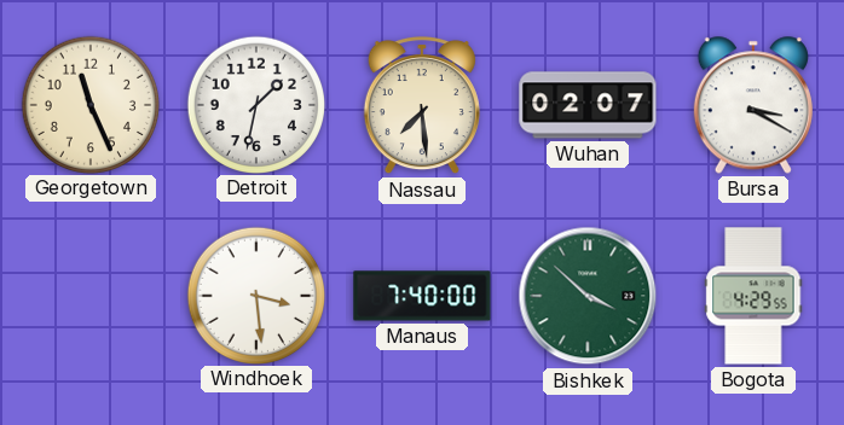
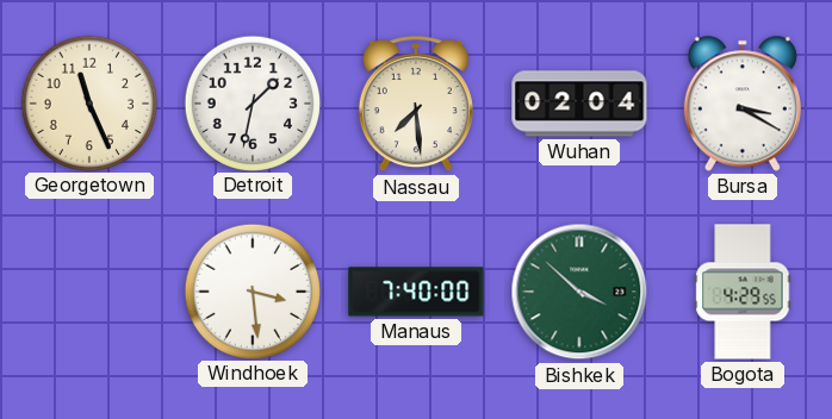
Wuhan: 02:07 -> 02:04
